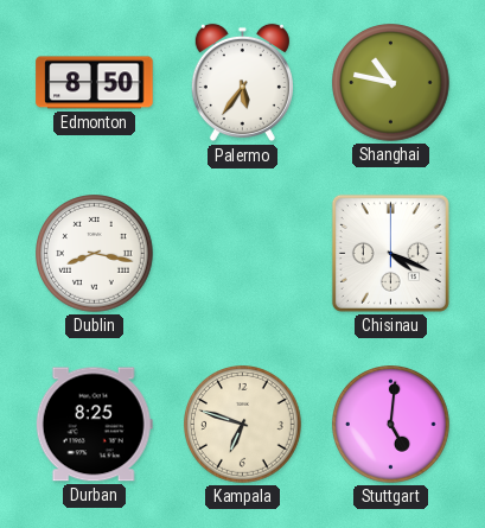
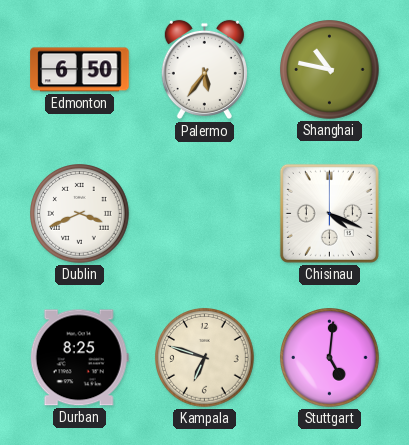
Edmonton: 8:50 -> 6:50
Dublin: 8:17 -> 3:41
